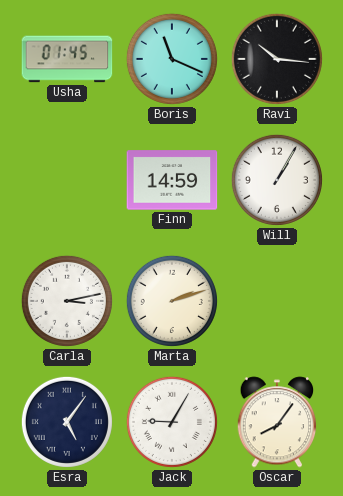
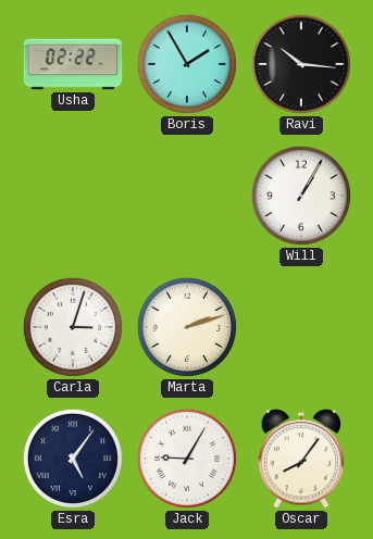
Usha: 01:45 -> 02:22
Boris: 11:19 -> 1:55
Finn: 14:59 -> none
Carla: 3:13 -> 3:03
